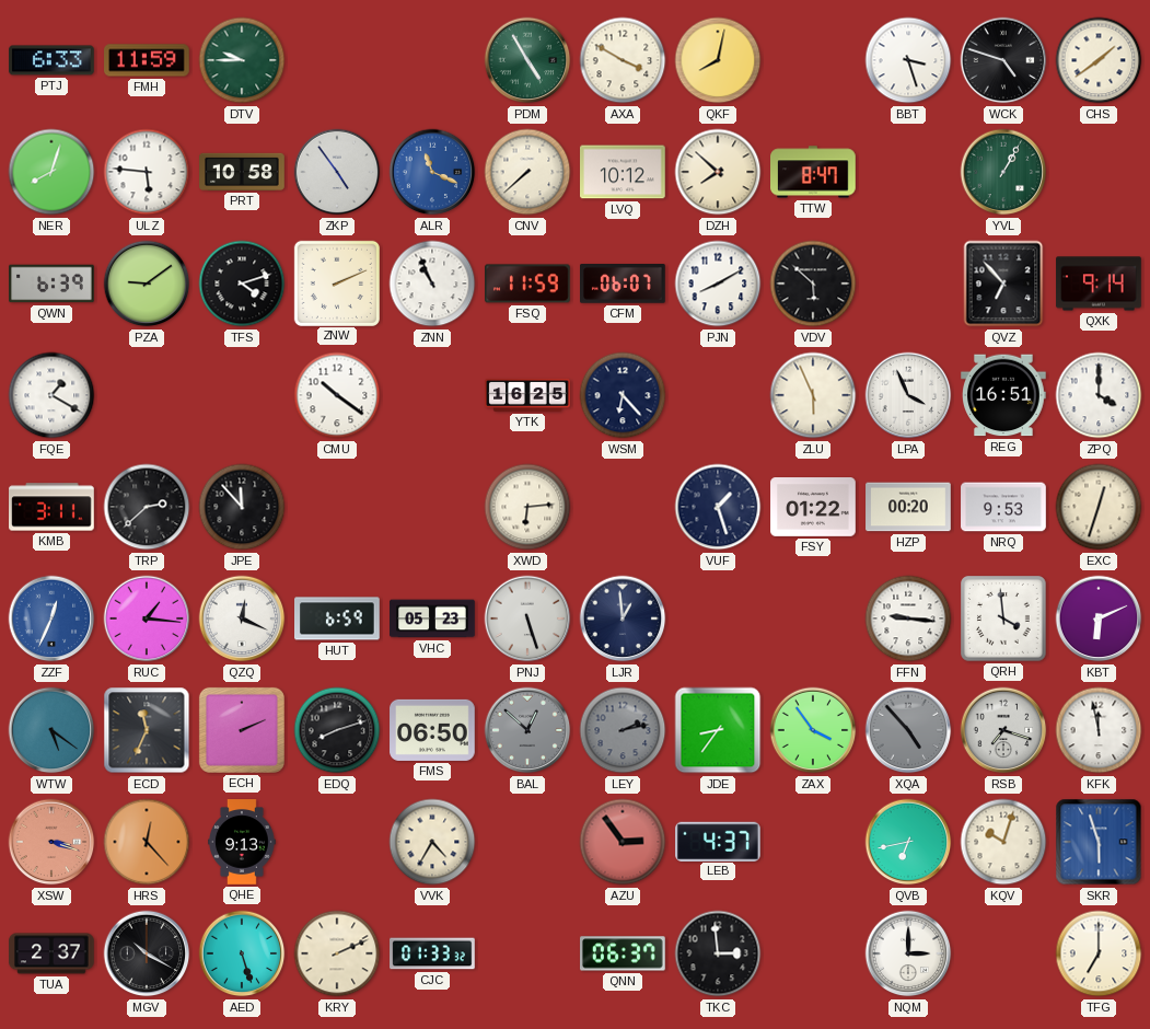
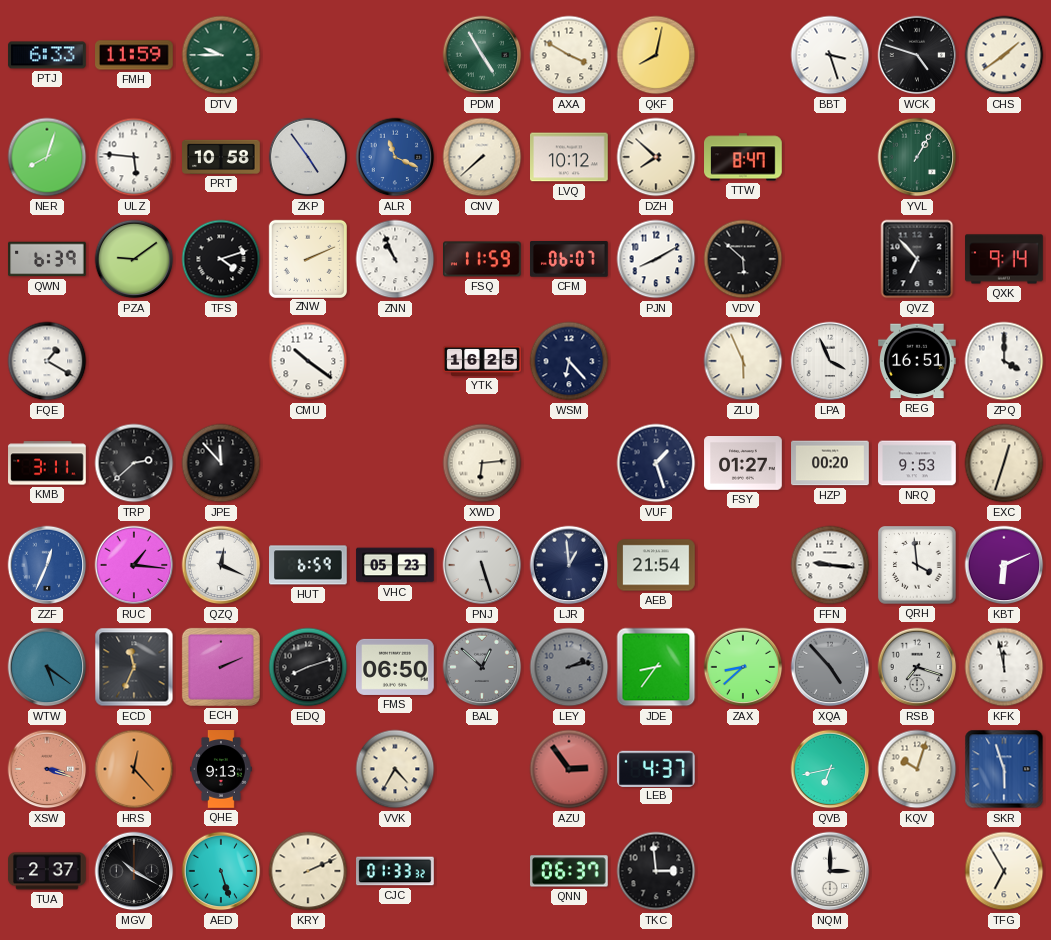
FSY: 01:22 -> 01:27
AEB: none -> 21:54
ZAX: 3:54 -> 8:38
TFG: 7:00 -> 6:55
